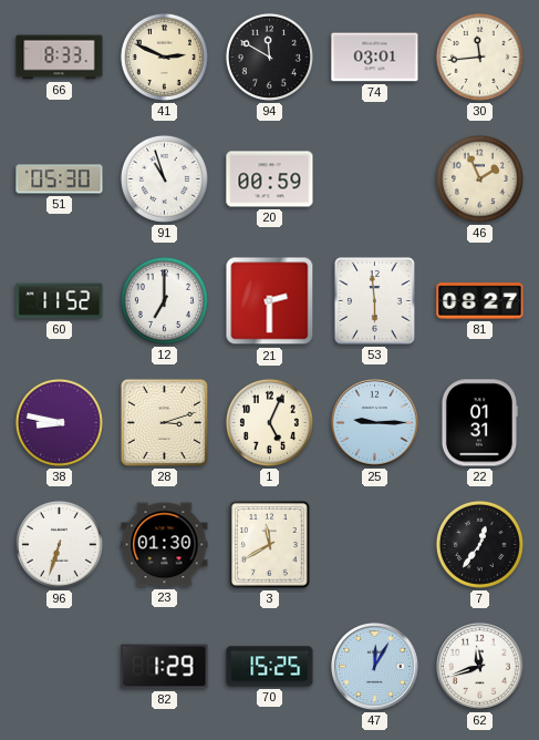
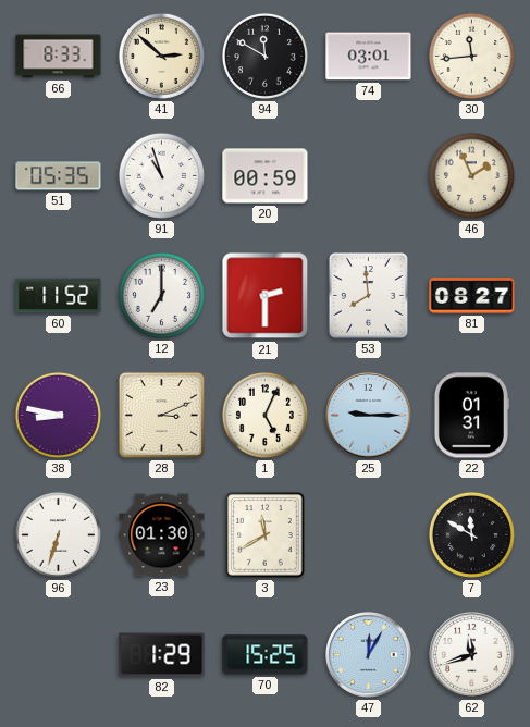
41: 2:49 -> 2:52
51: 05:30 -> 05:35
53: 5:59 -> 7:59
28: 3:12 -> 3:11
7: 12:36 -> 11:50
